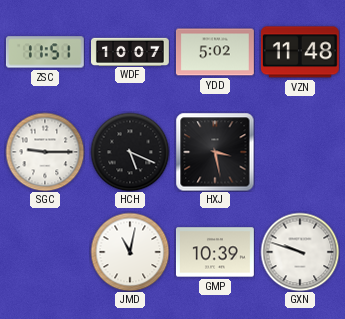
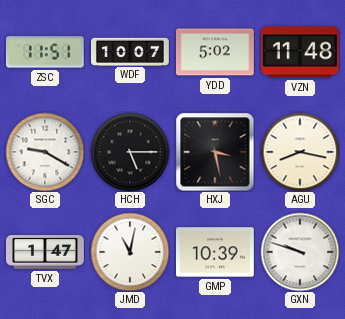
SGC: 9:15 -> 9:20
HCH: 5:19 -> 5:15
AGU: none -> 8:17
TVX: none -> 1:47
